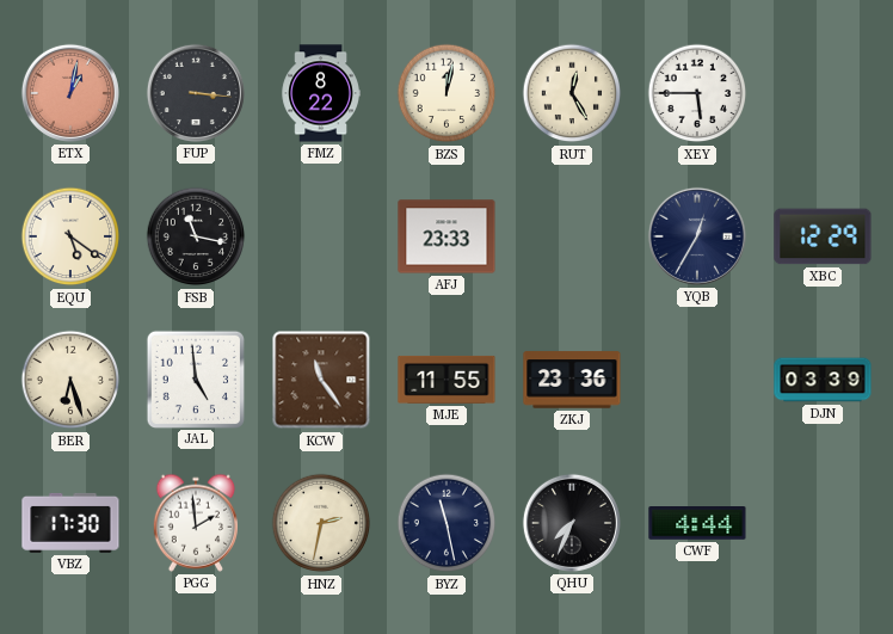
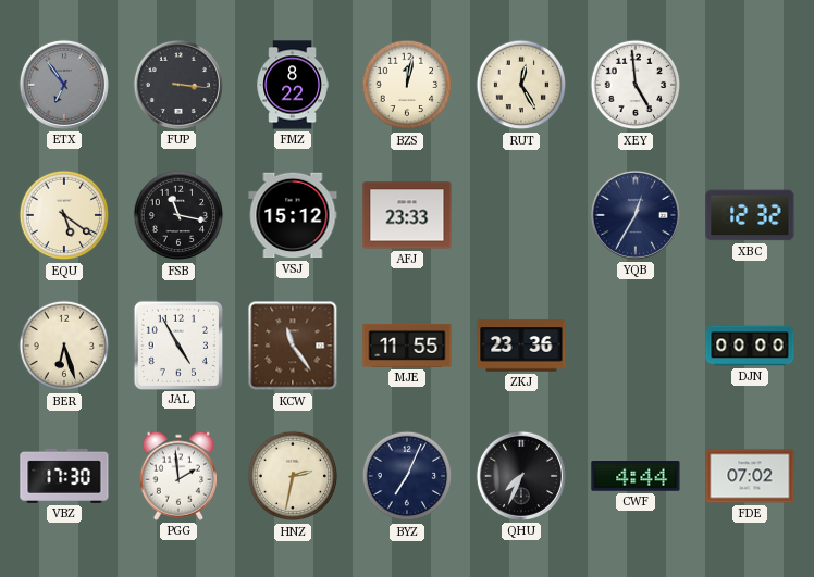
ETX: 1:02 -> 6:54
ETX dial: salmon -> grey
XEY: 5:45 -> 4:59
VSJ: none -> 15:12
XBC: 12:29 -> 12:32
JAL: 4:59 -> 4:55
DJN: 03:39 -> 00:00
BYZ: 11:28 -> 7:04
FDE: none -> 07:02
